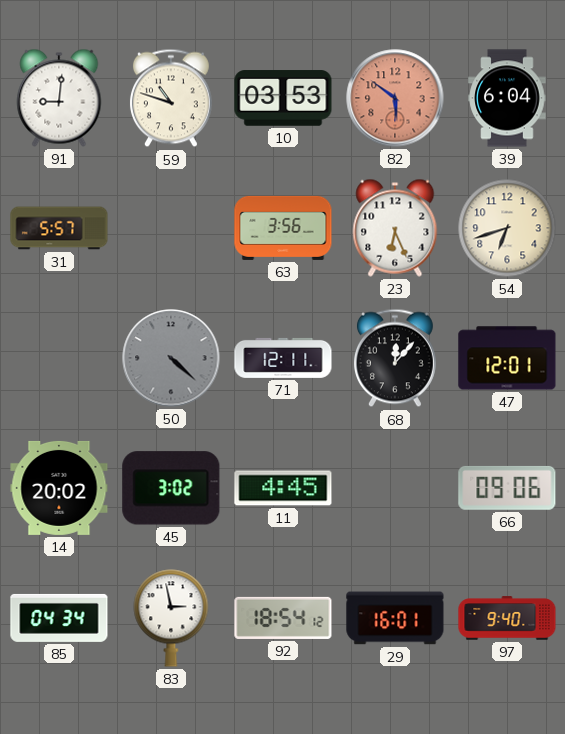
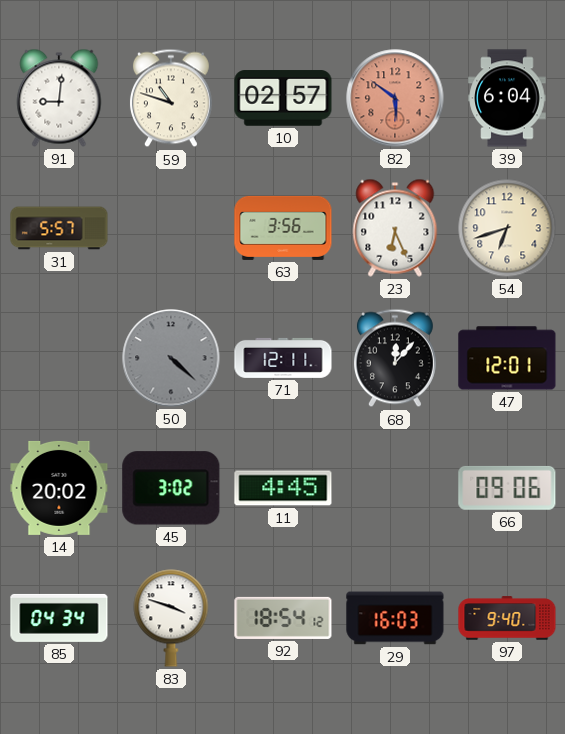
10: 03:53 -> 02:57
83: 2:58 -> 3:48
29: 16:01 -> 16:03
